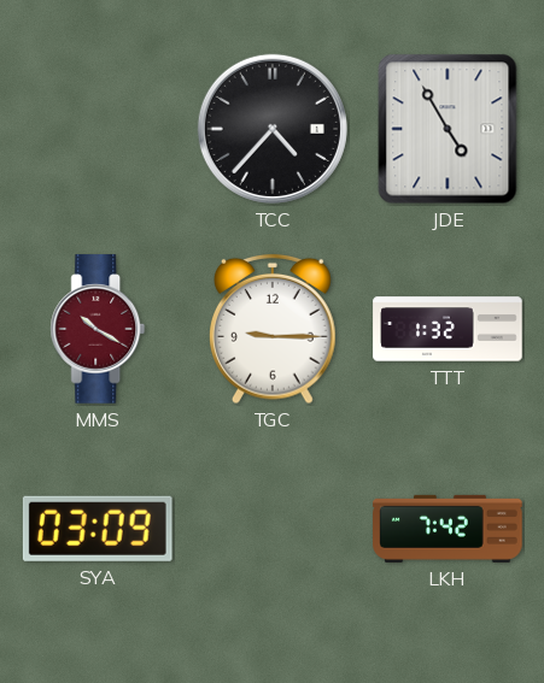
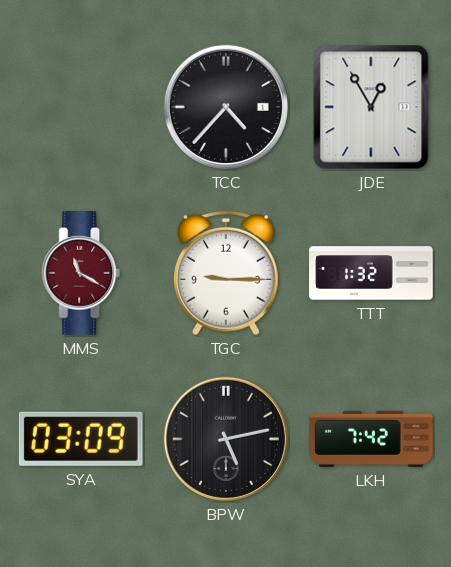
JDE: 4:55 -> 12:55
MMS: 10:20 -> 11:20
BPW: none -> 5:13
